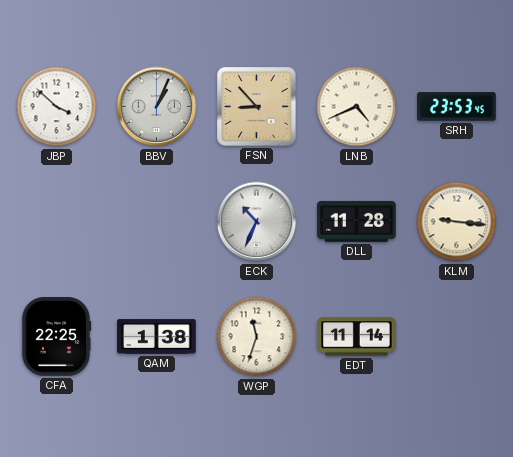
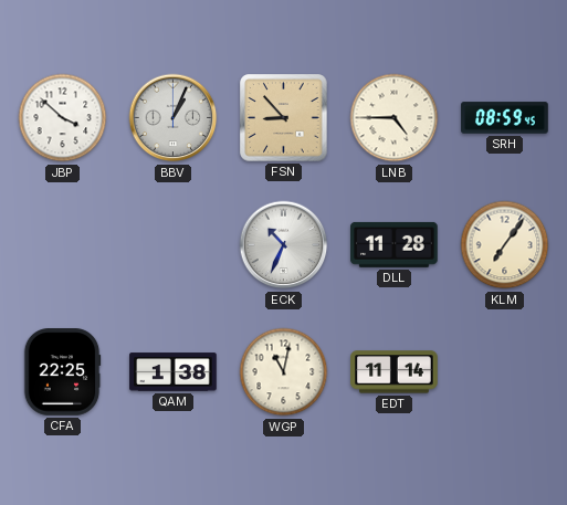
LNB: 4:41 -> 4:45
SRH: 23:53 -> 08:59
KLM: 9:16 -> 7:06
WGP: 11:33 -> 11:02
